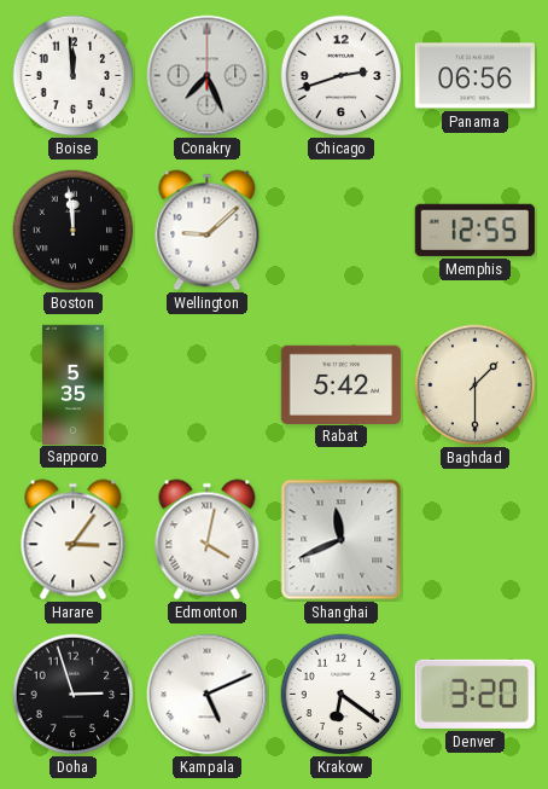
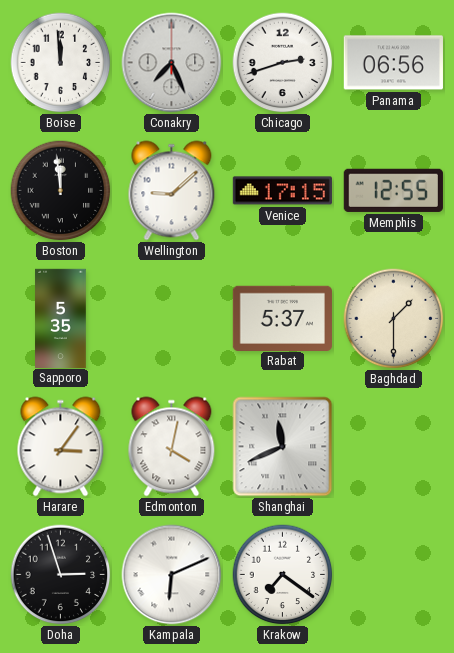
Venice: none -> 17:15
Rabat: 5:42 -> 5:37
Kampala: 5:11 -> 6:11
Krakow: 6:21 -> 7:21
Denver: 3:20 -> none
